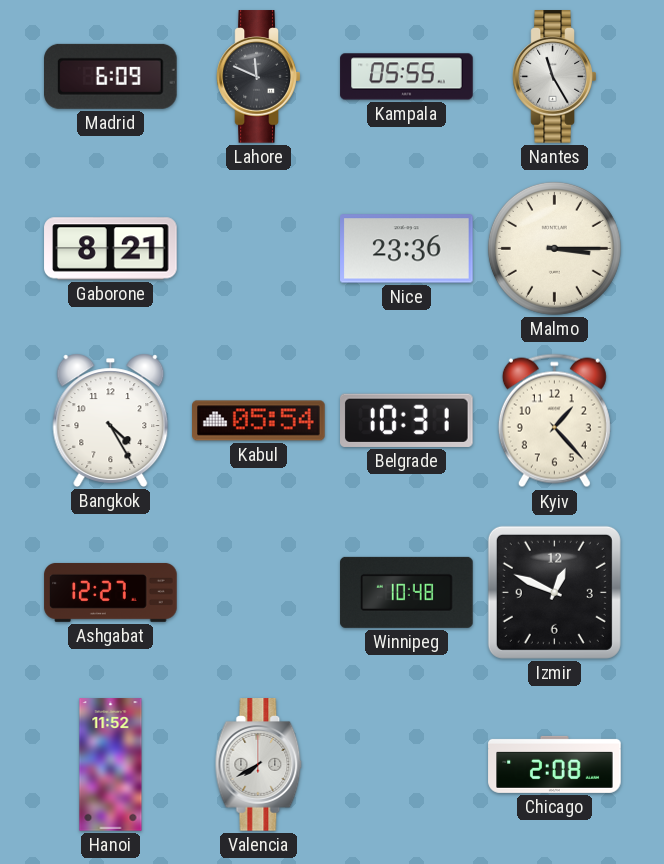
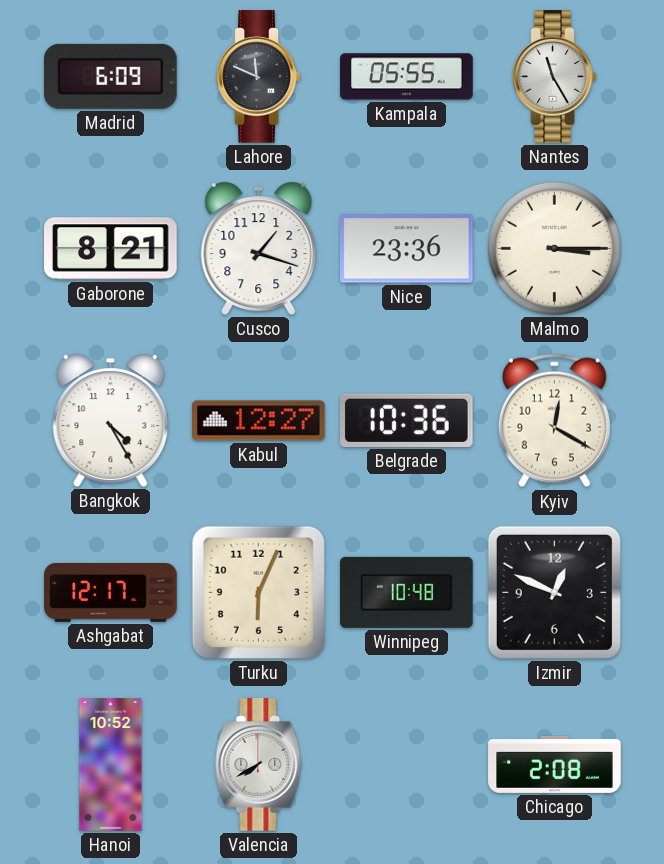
Cusco: none -> 1:18
Kabul: 05:54 -> 12:27
Belgrade: 10:31 -> 10:36
Kyiv: 1:23 -> 12:20
Ashgabat: 12:27 -> 12:17
Turku: none -> 6:04
Hanoi: 11:52 -> 10:52
